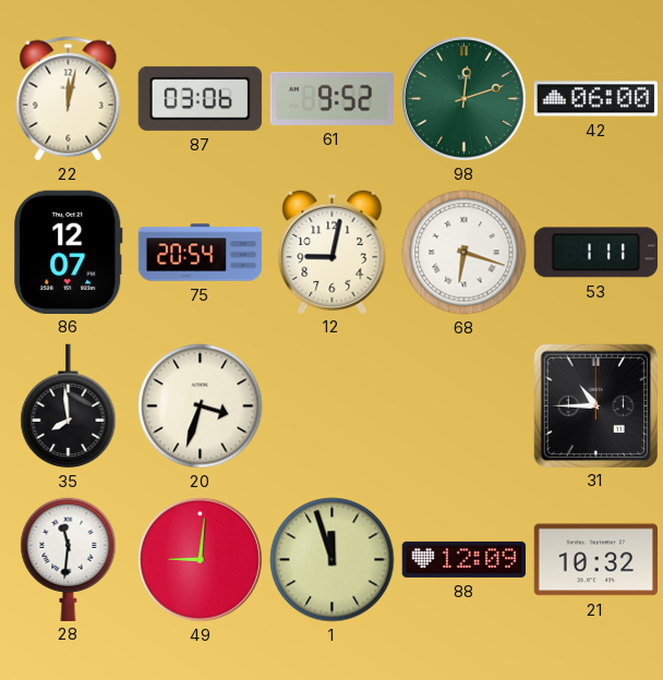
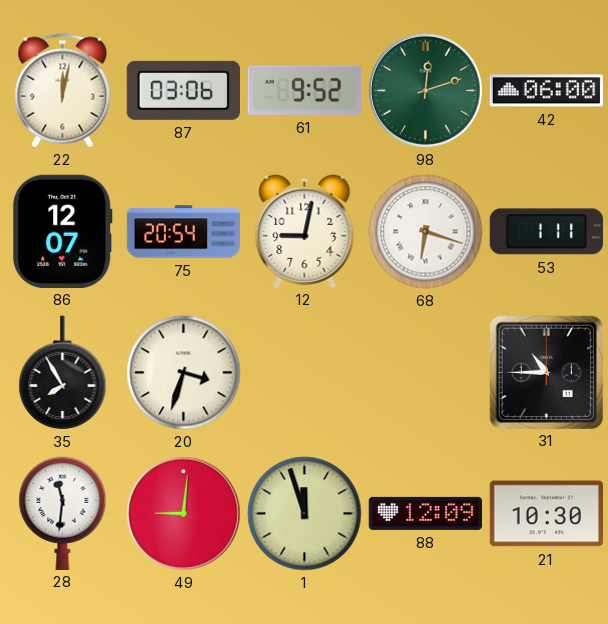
35: 7:59 -> 7:55
21: 10:32 -> 10:30
